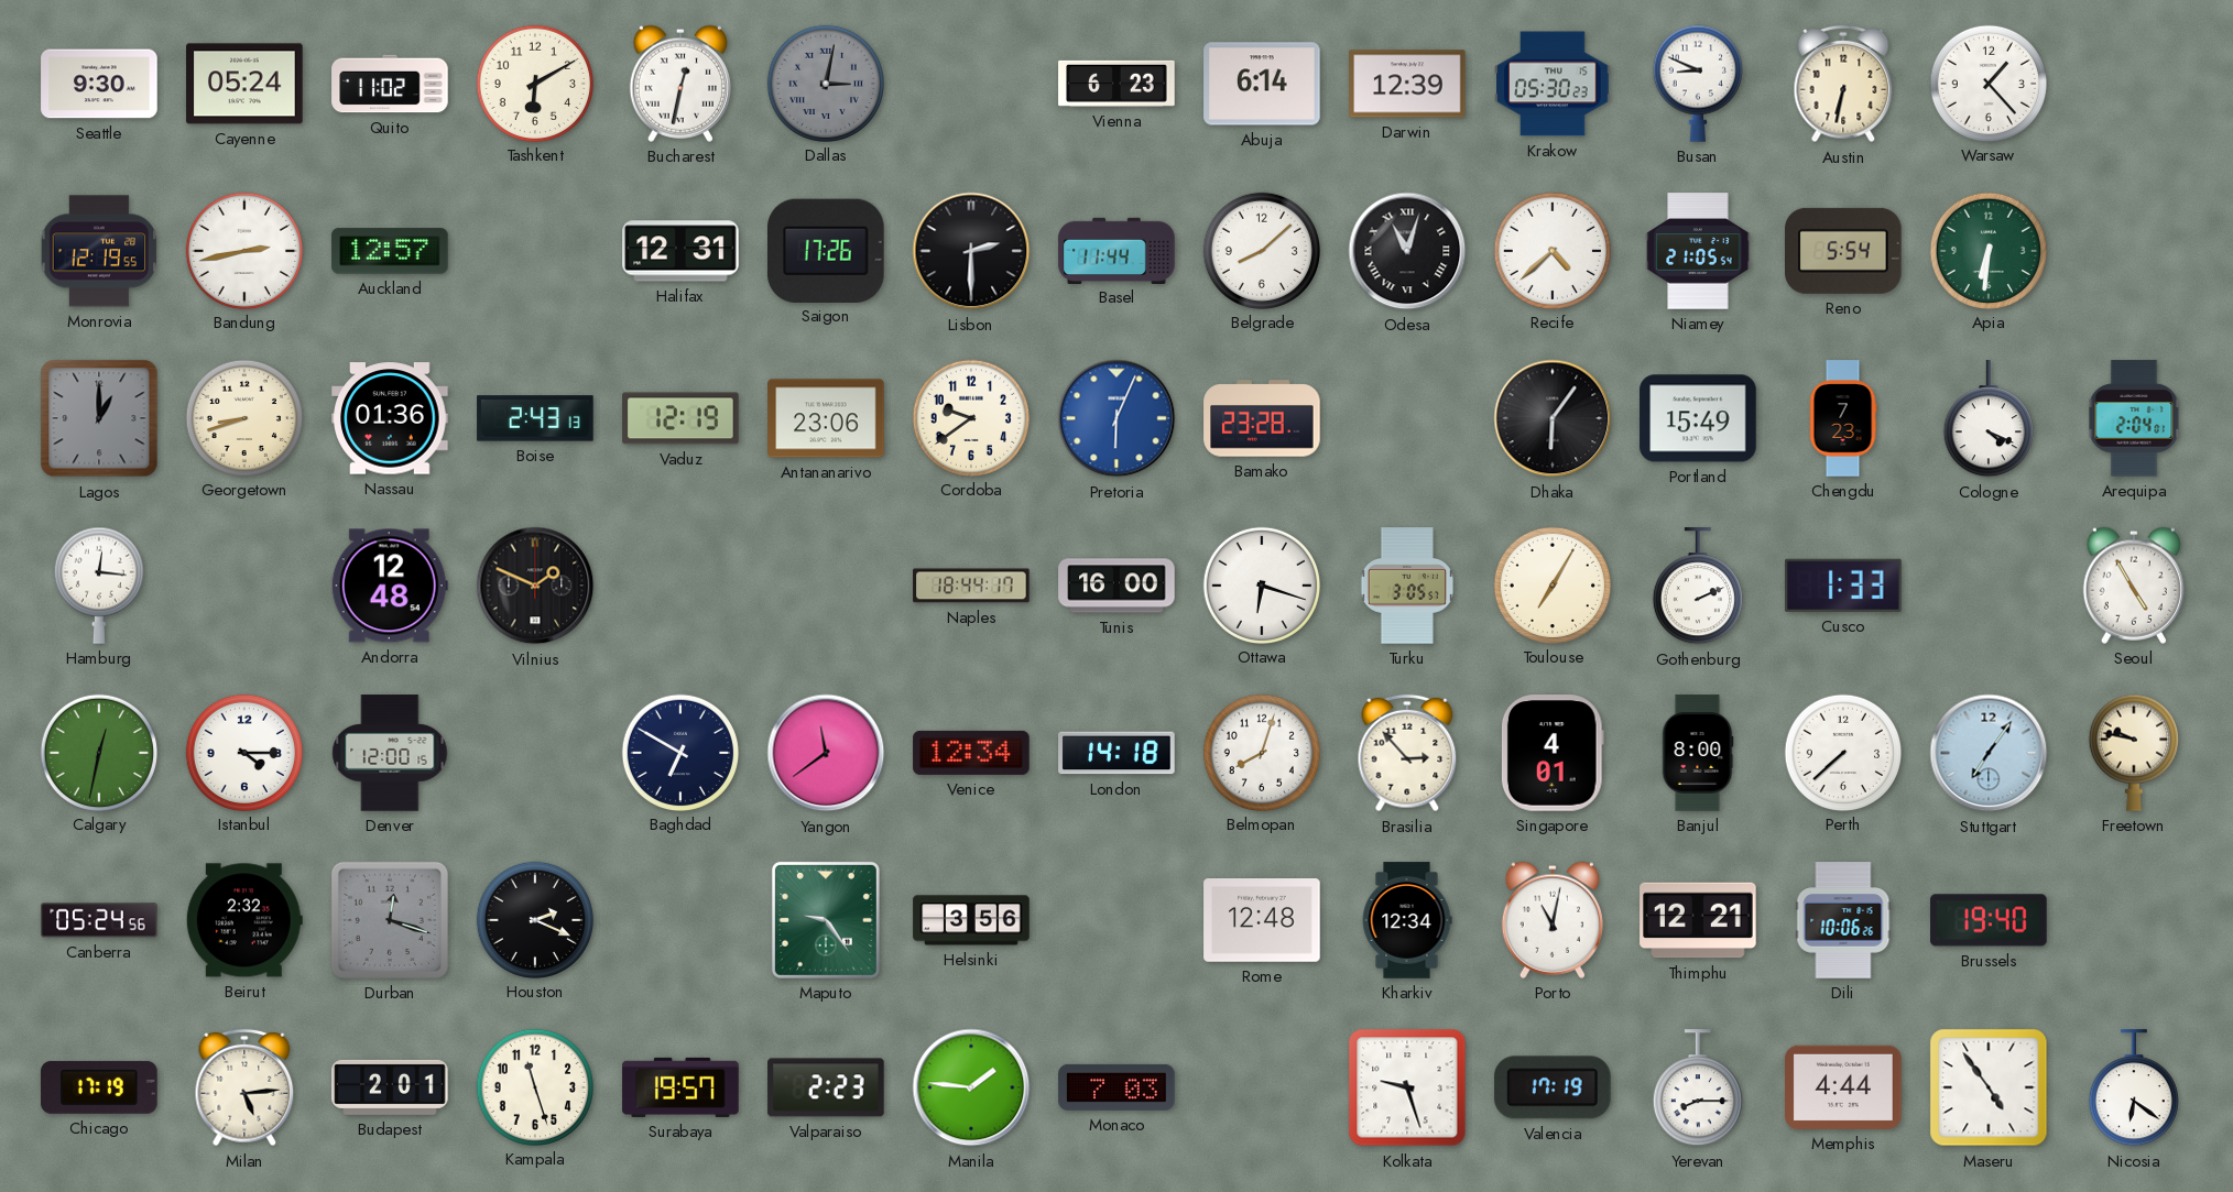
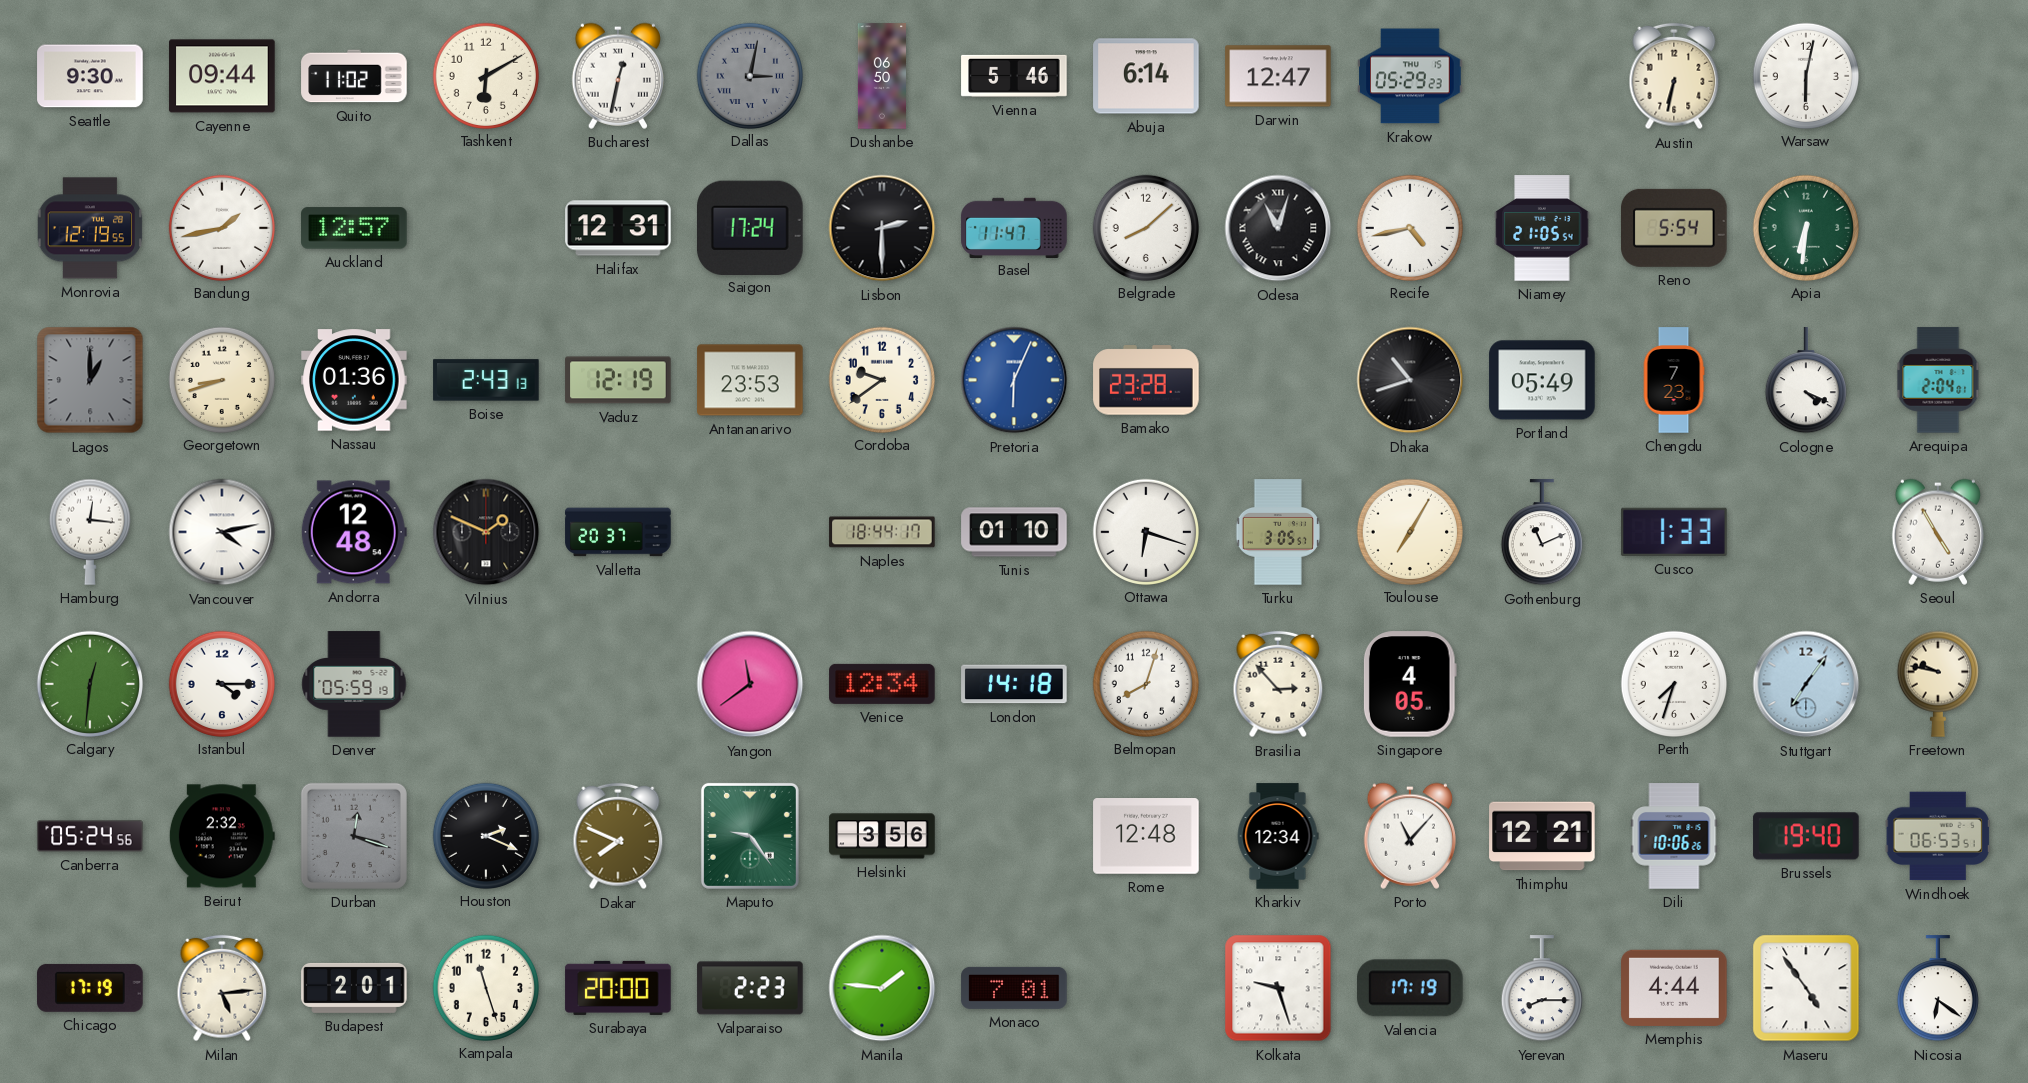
Cayenne: 05:24 -> 09:44
Dushanbe: none -> 06:50
Vienna: 6:23 -> 5:46
Darwin: 12:39 -> 12:47
Krakow: 05:30 -> 05:29
Busan: 8:49 -> none
Warsaw: 1:23 -> 6:02
Bandung: 2:43 -> 1:43
Saigon: 17:26 -> 17:24
Basel: 11:44 -> 11:47
Recife: 4:38 -> 4:43
Antananarivo: 23:06 -> 23:53
Dhaka: 6:06 -> 10:42
Portland: 15:49 -> 05:49
Vancouver: none -> 4:13
Valletta: none -> 20:37
Tunis: 16:00 -> 01:10
Gothenburg: 2:11 -> 11:11
Calgary: 12:32 -> 12:31
Denver: 12:00 -> 05:59
Baghdad: 6:50 -> none
Singapore: 4:01 -> 4:05
Banjul: 8:00 -> none
Perth: 7:38 -> 7:33
Dakar: none -> 7:49
Porto: 11:02 -> 11:07
Windhoek: none -> 06:53
Surabaya: 19:57 -> 20:00
Monaco: 7:03 -> 7:01
